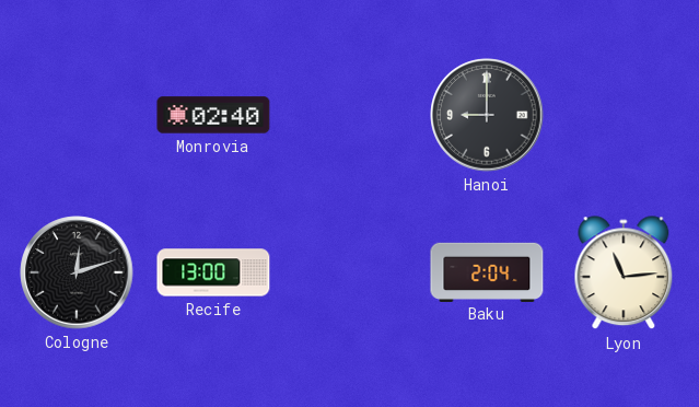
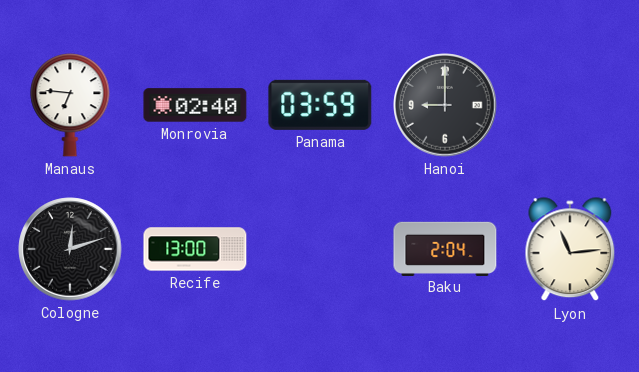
Manaus: none -> 6:46
Panama: none -> 03:59
